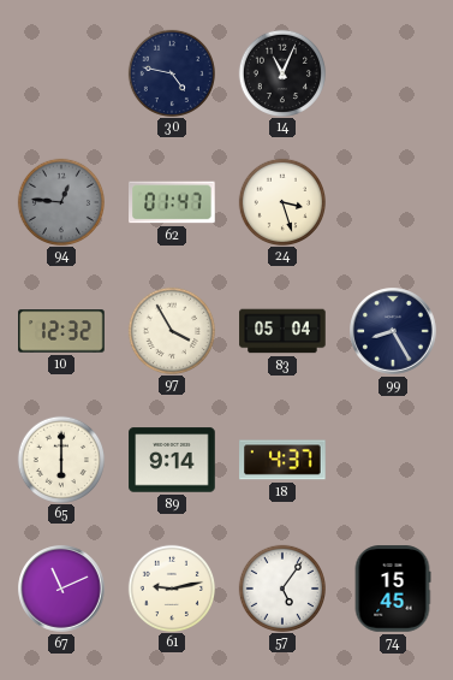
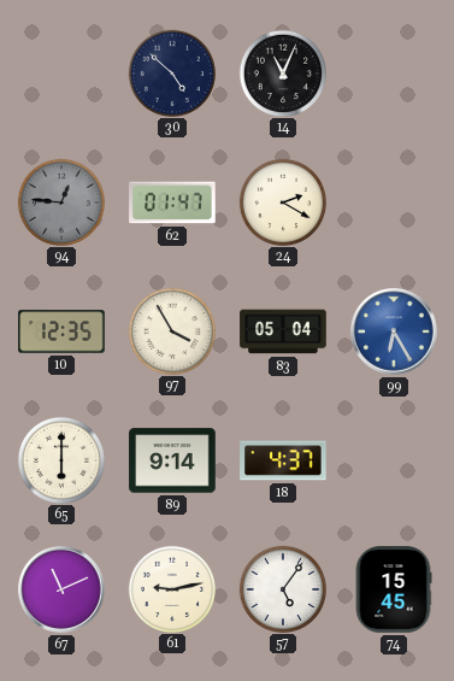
30: 4:47 -> 4:52
24: 3:27 -> 2:20
10: 12:32 -> 12:35
99: 8:25 -> 6:25
99 dial: navy -> blue
